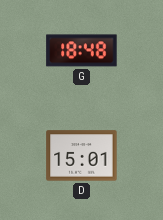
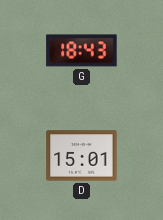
G: 18:48 -> 18:43
